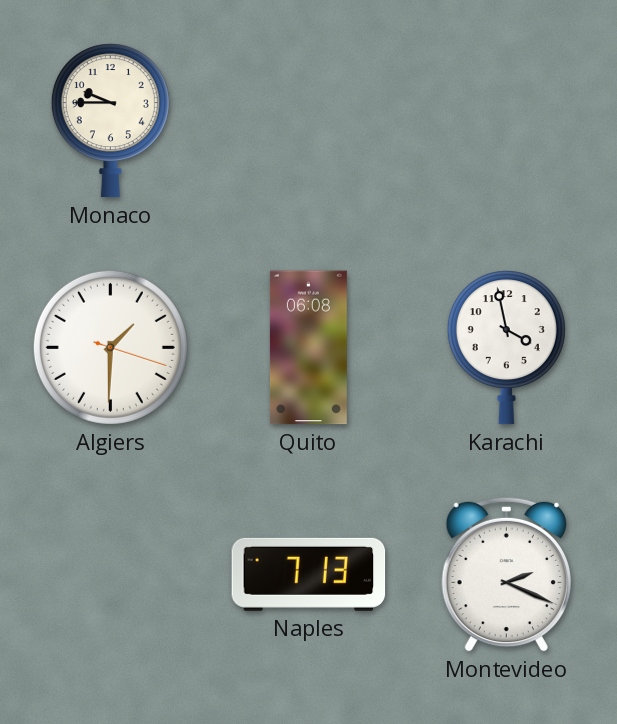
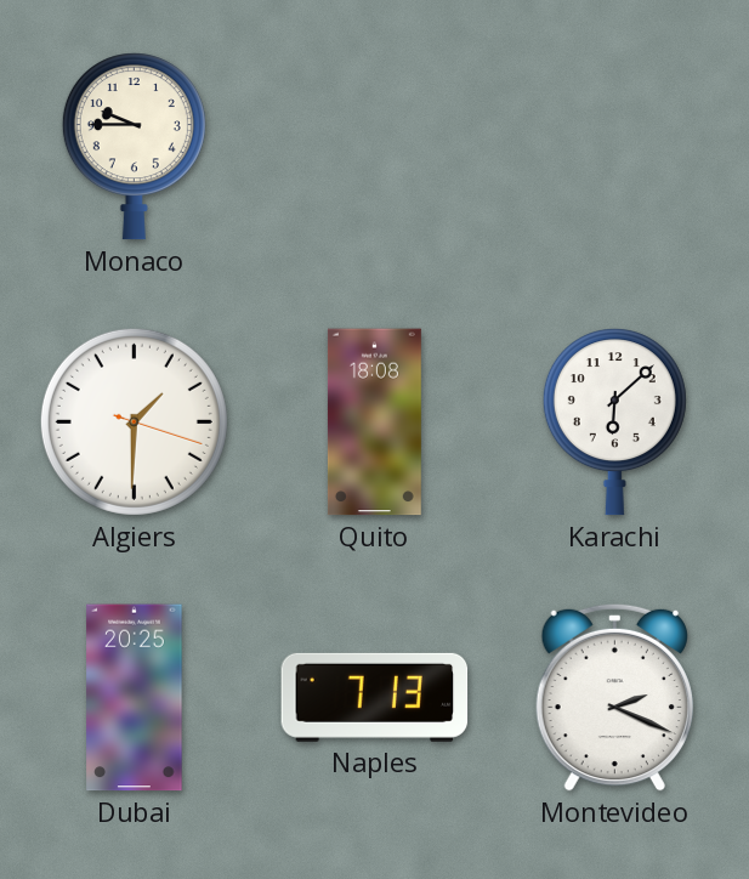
Quito: 06:08 -> 18:08
Karachi: 3:58 -> 6:08
Dubai: none -> 20:25
